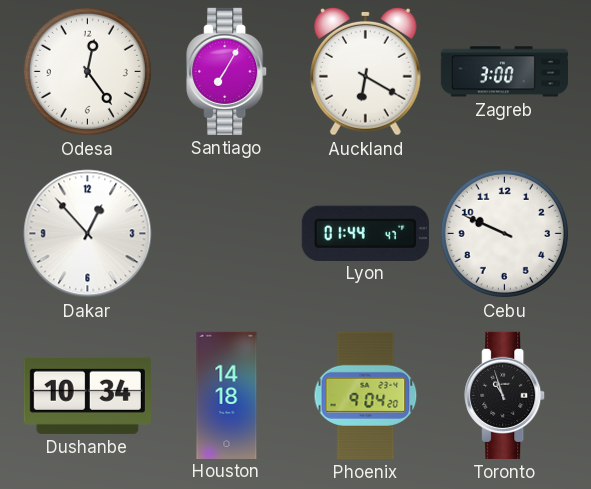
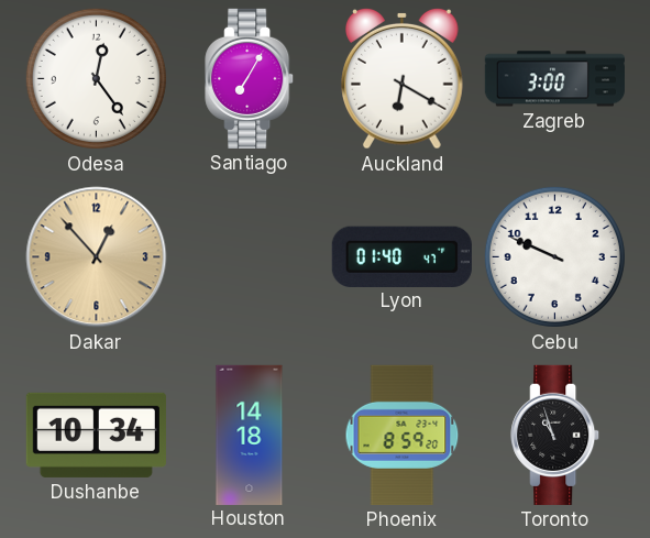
Dakar dial: white -> champagne
Lyon: 01:44 -> 01:40
Phoenix: 9:04 -> 8:59
